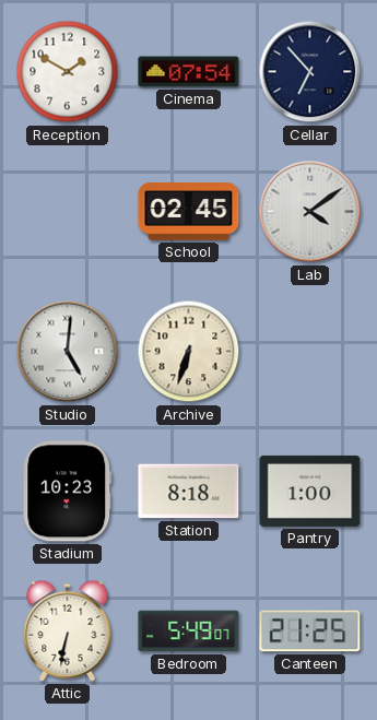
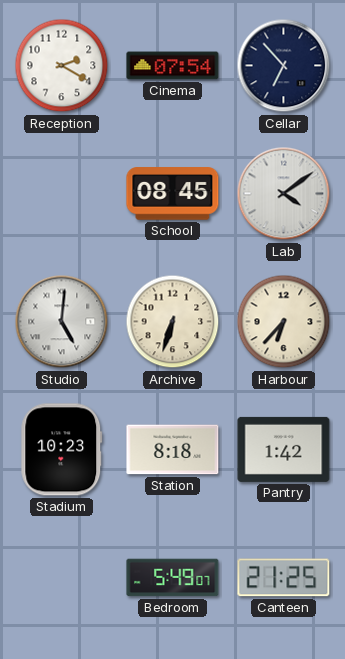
Reception: 1:50 -> 2:20
School: 02:45 -> 08:45
Harbour: none -> 6:37
Pantry: 1:00 -> 1:42
Attic: 6:32 -> none
